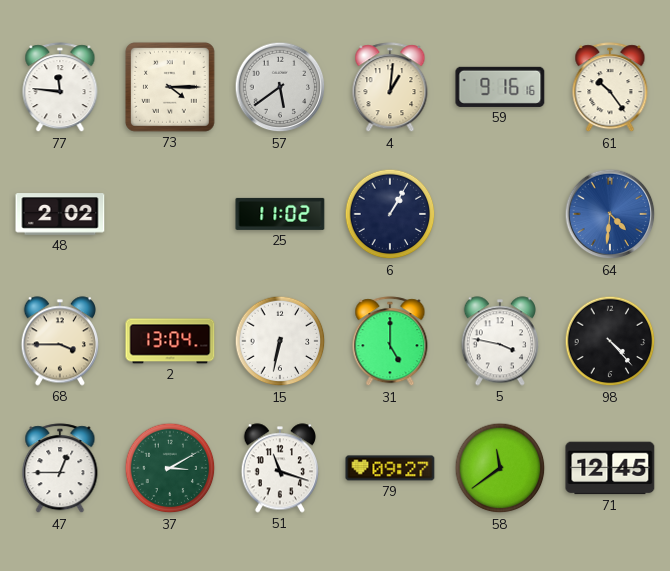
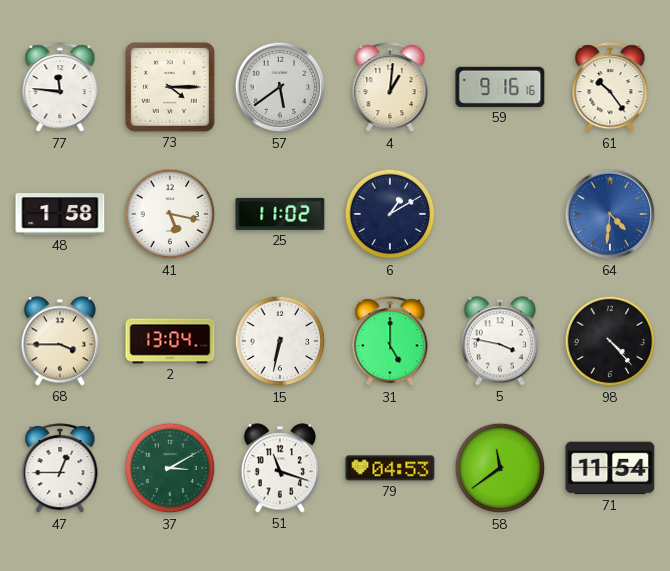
48: 2:02 -> 1:58
41: none -> 5:17
6: 1:05 -> 1:10
79: 09:27 -> 04:53
71: 12:45 -> 11:54
